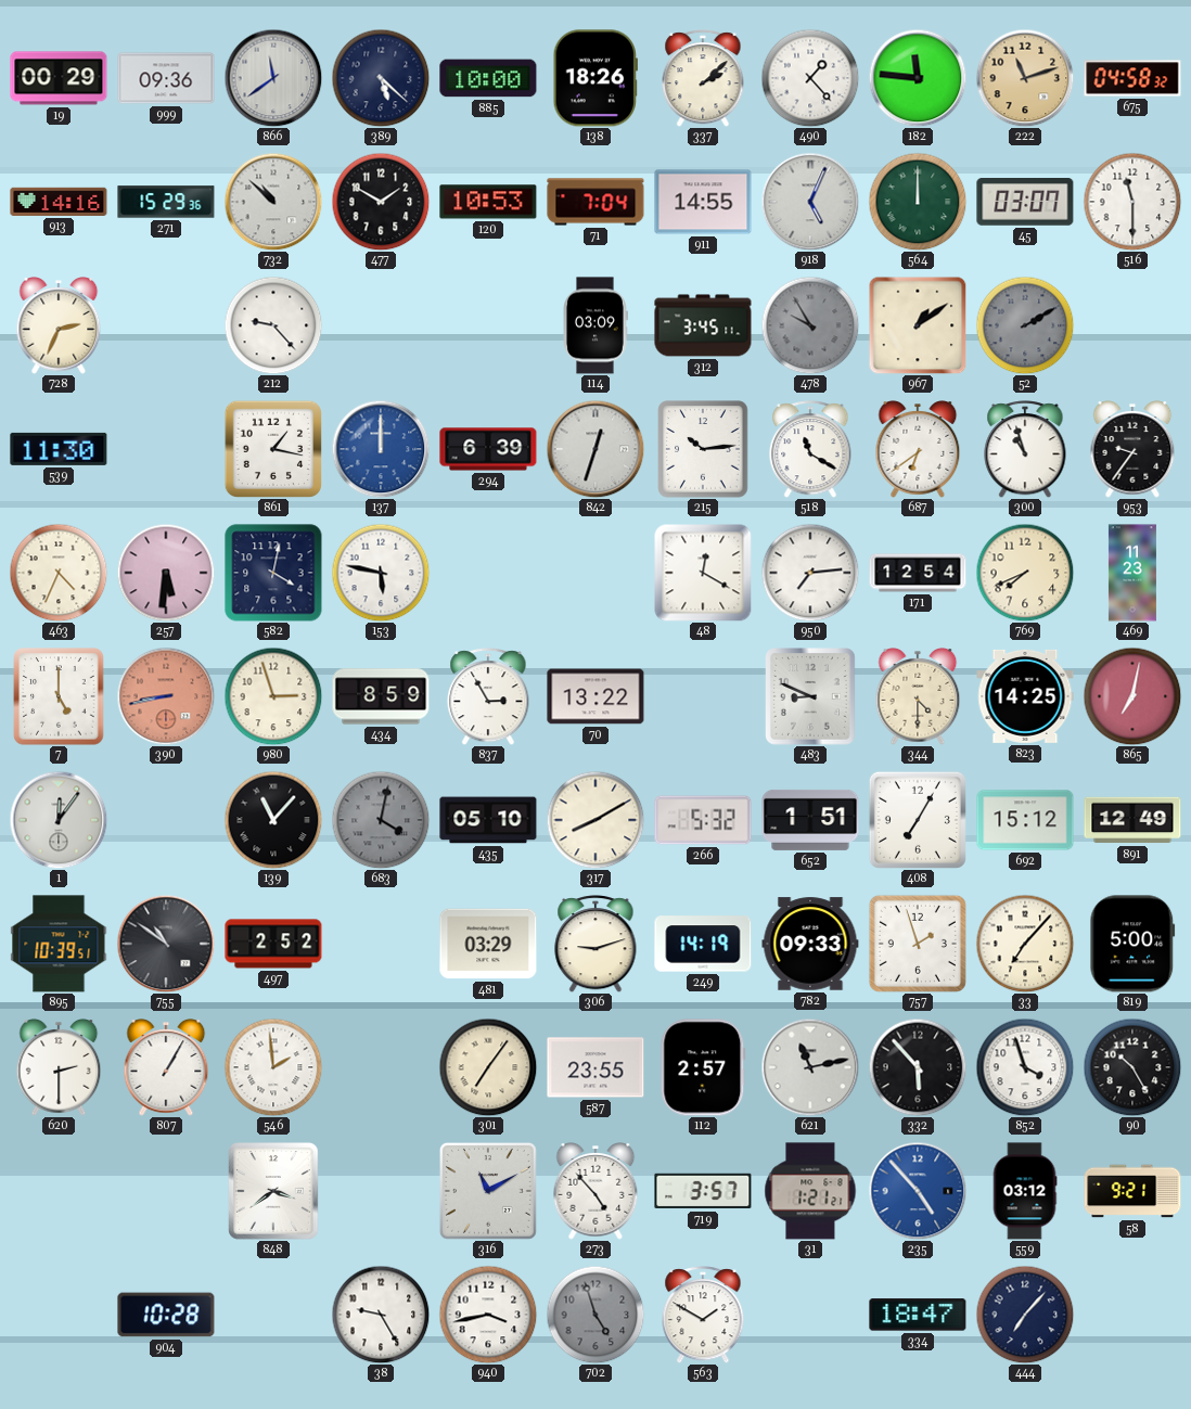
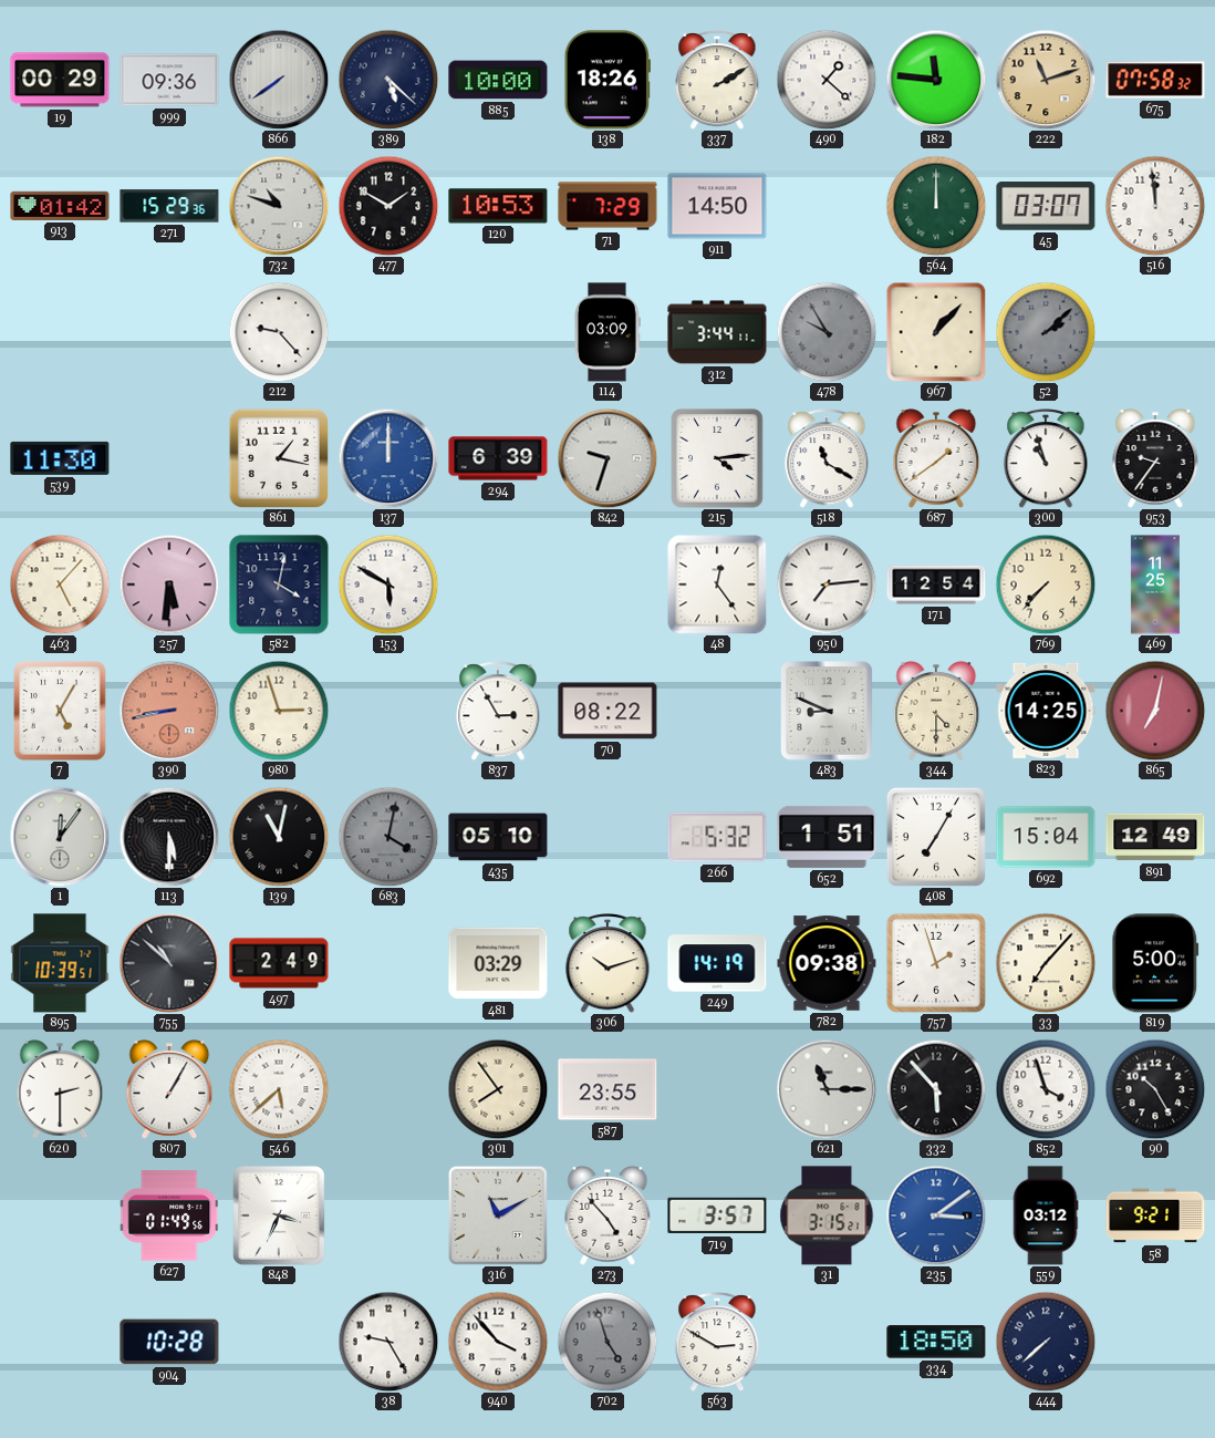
866: 11:39 -> 7:39
337: 2:08 -> 2:10
490: 1:23 -> 1:22
675: 04:58 -> 07:58
913: 14:16 -> 01:42
732: 10:52 -> 10:48
71: 7:04 -> 7:29
911: 14:55 -> 14:50
918: 5:04 -> none
516: 11:30 -> 11:59
728: 2:34 -> none
312: 3:45 -> 3:44
967: 1:09 -> 1:07
52: 2:10 -> 2:08
842: 12:33 -> 9:33
215: 10:14 -> 4:14
687: 6:39 -> 1:39
463: 4:34 -> 5:07
153: 5:47 -> 5:50
48: 12:20 -> 12:24
769: 7:41 -> 7:37
469: 11:23 -> 11:25
7: 5:00 -> 5:05
434: 8:59 -> none
70: 13:22 -> 08:22
113: none -> 5:30
139: 11:07 -> 11:02
317: 8:10 -> none
692: 15:12 -> 15:04
755: 10:51 -> 10:52
497: 2:52 -> 2:49
306: 9:12 -> 10:12
782: 09:33 -> 09:38
546: 1:59 -> 5:38
301: 7:06 -> 7:54
112: 2:57 -> none
621: 11:13 -> 11:15
627: none -> 01:49
848: 3:39 -> 3:34
31: 1:21 -> 3:15
235: 4:53 -> 3:09
940: 3:43 -> 3:53
563: 1:50 -> 2:50
334: 18:47 -> 18:50
444: 7:07 -> 7:38
